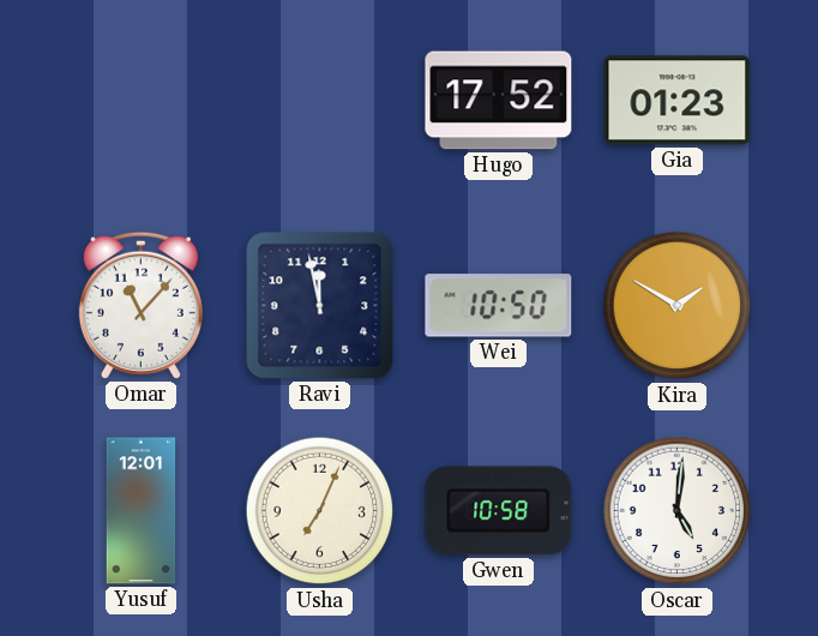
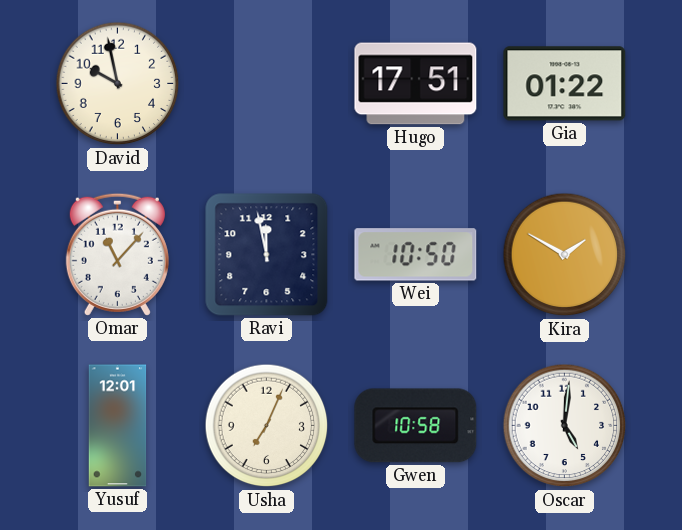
David: none -> 9:58
Hugo: 17:52 -> 17:51
Gia: 01:23 -> 01:22
